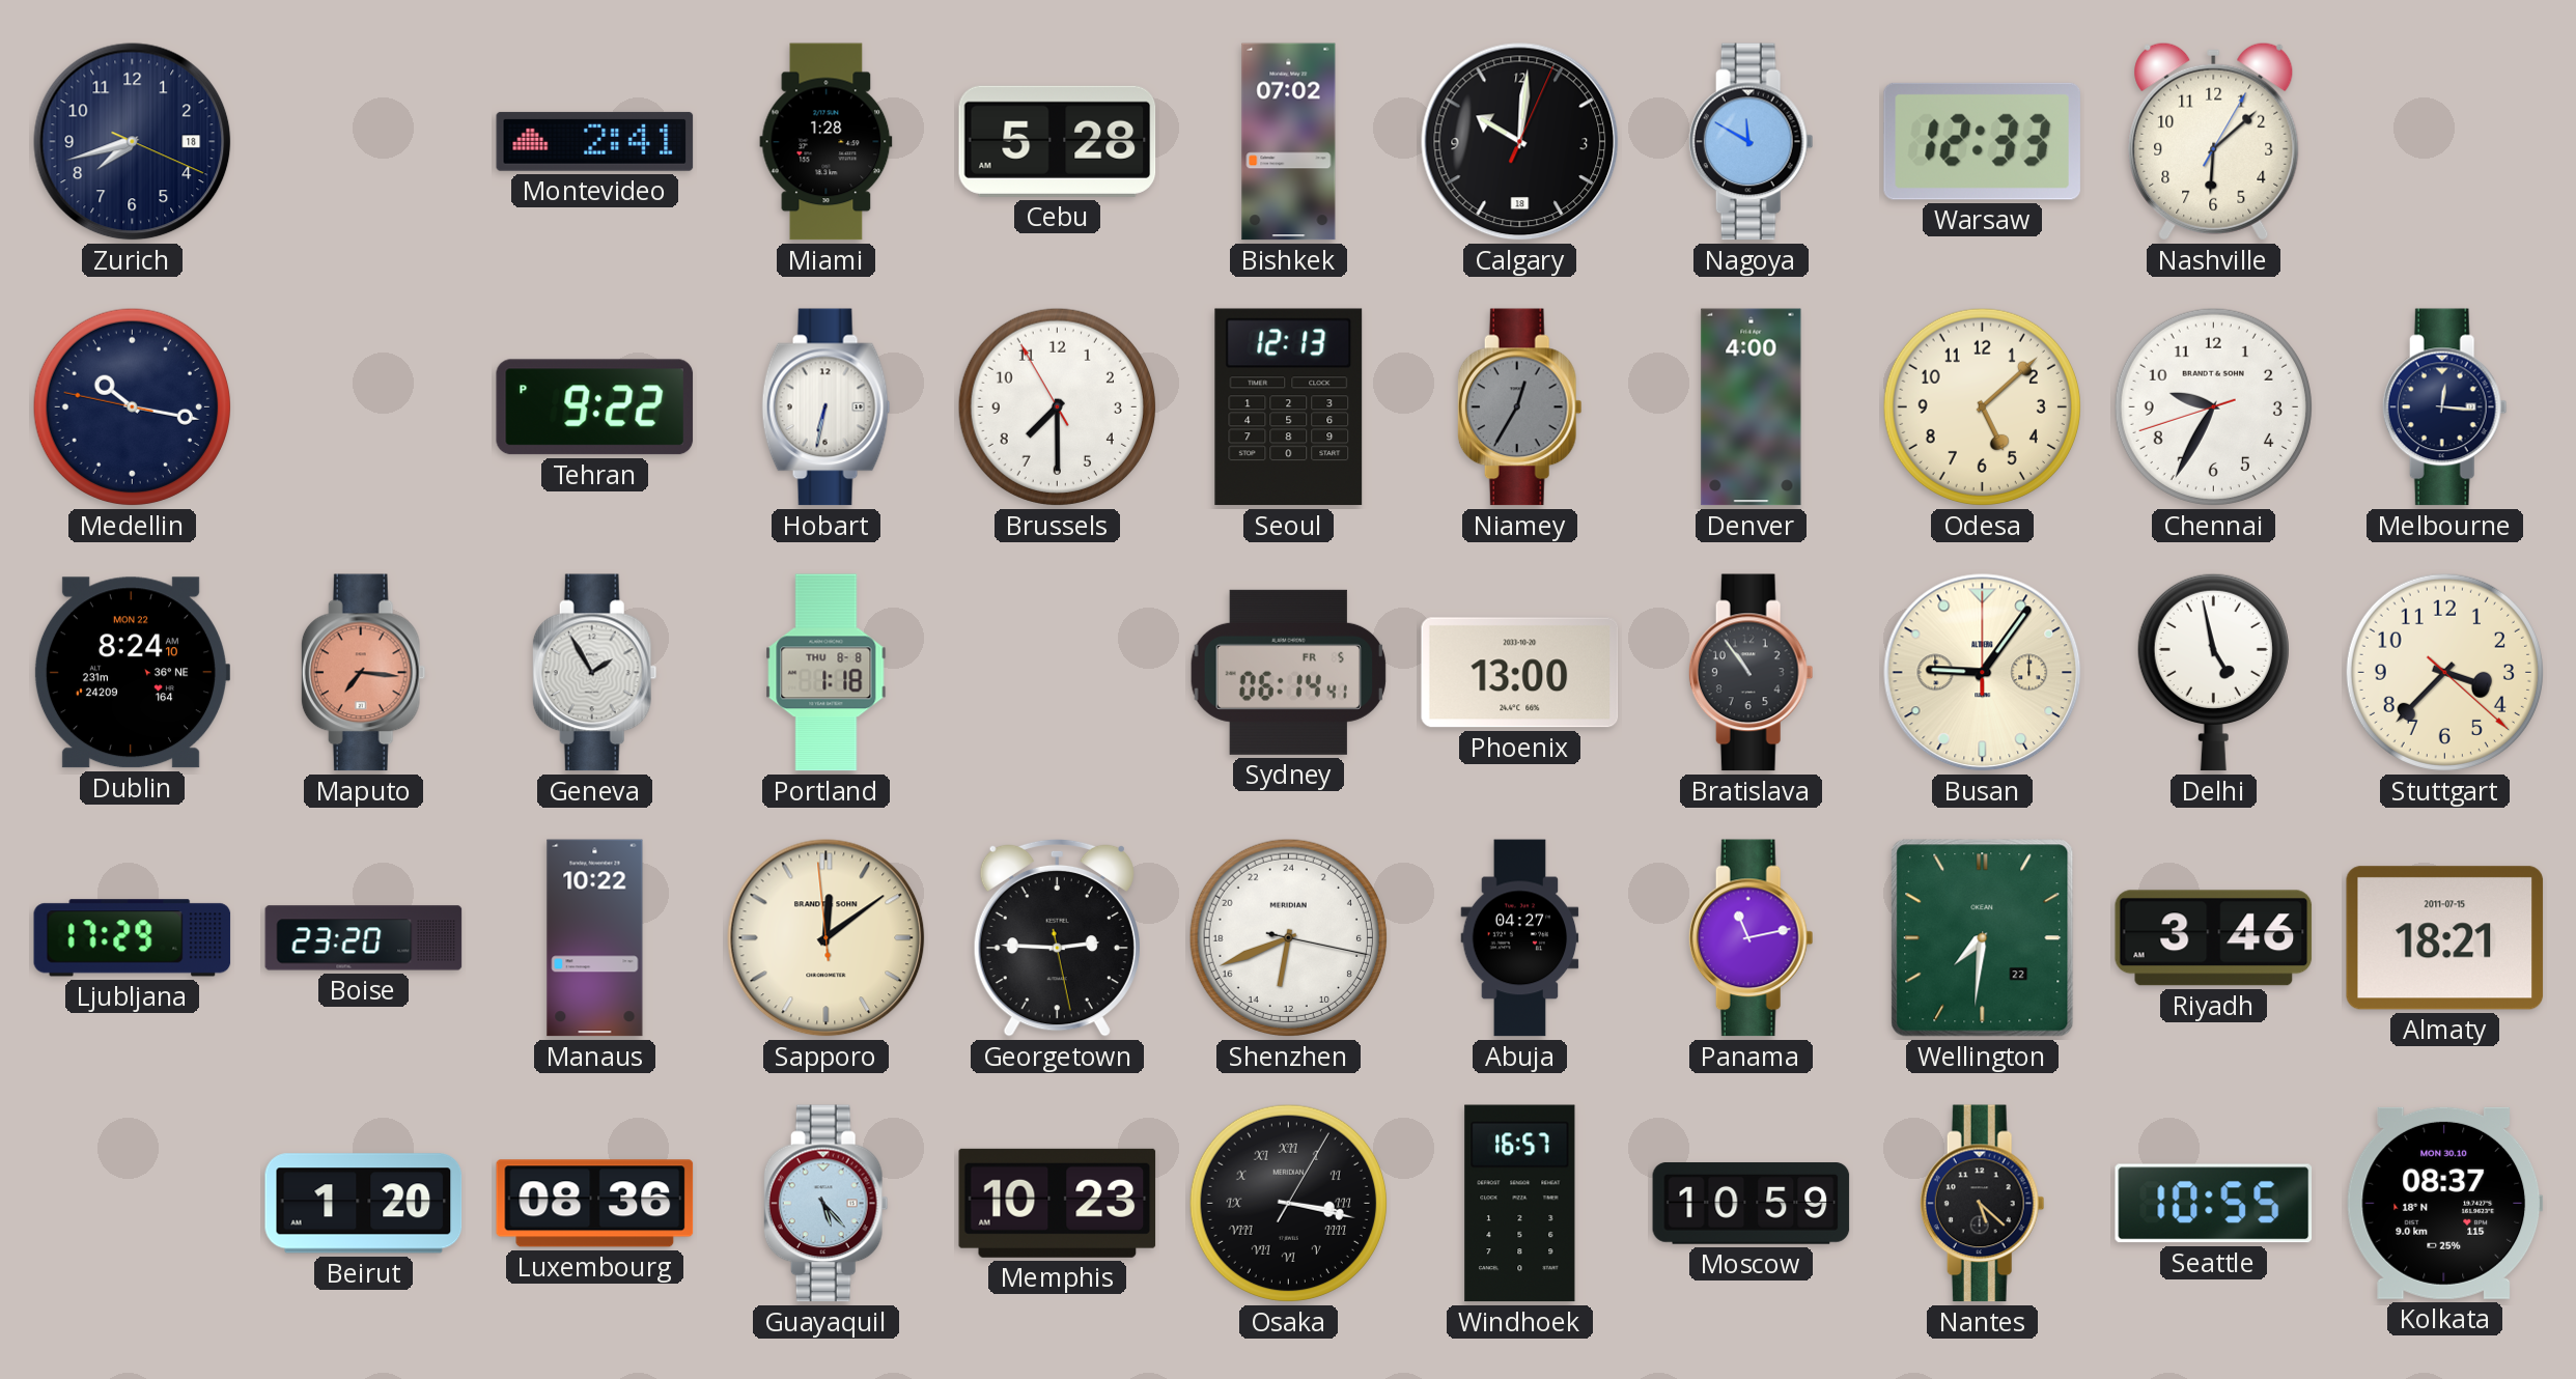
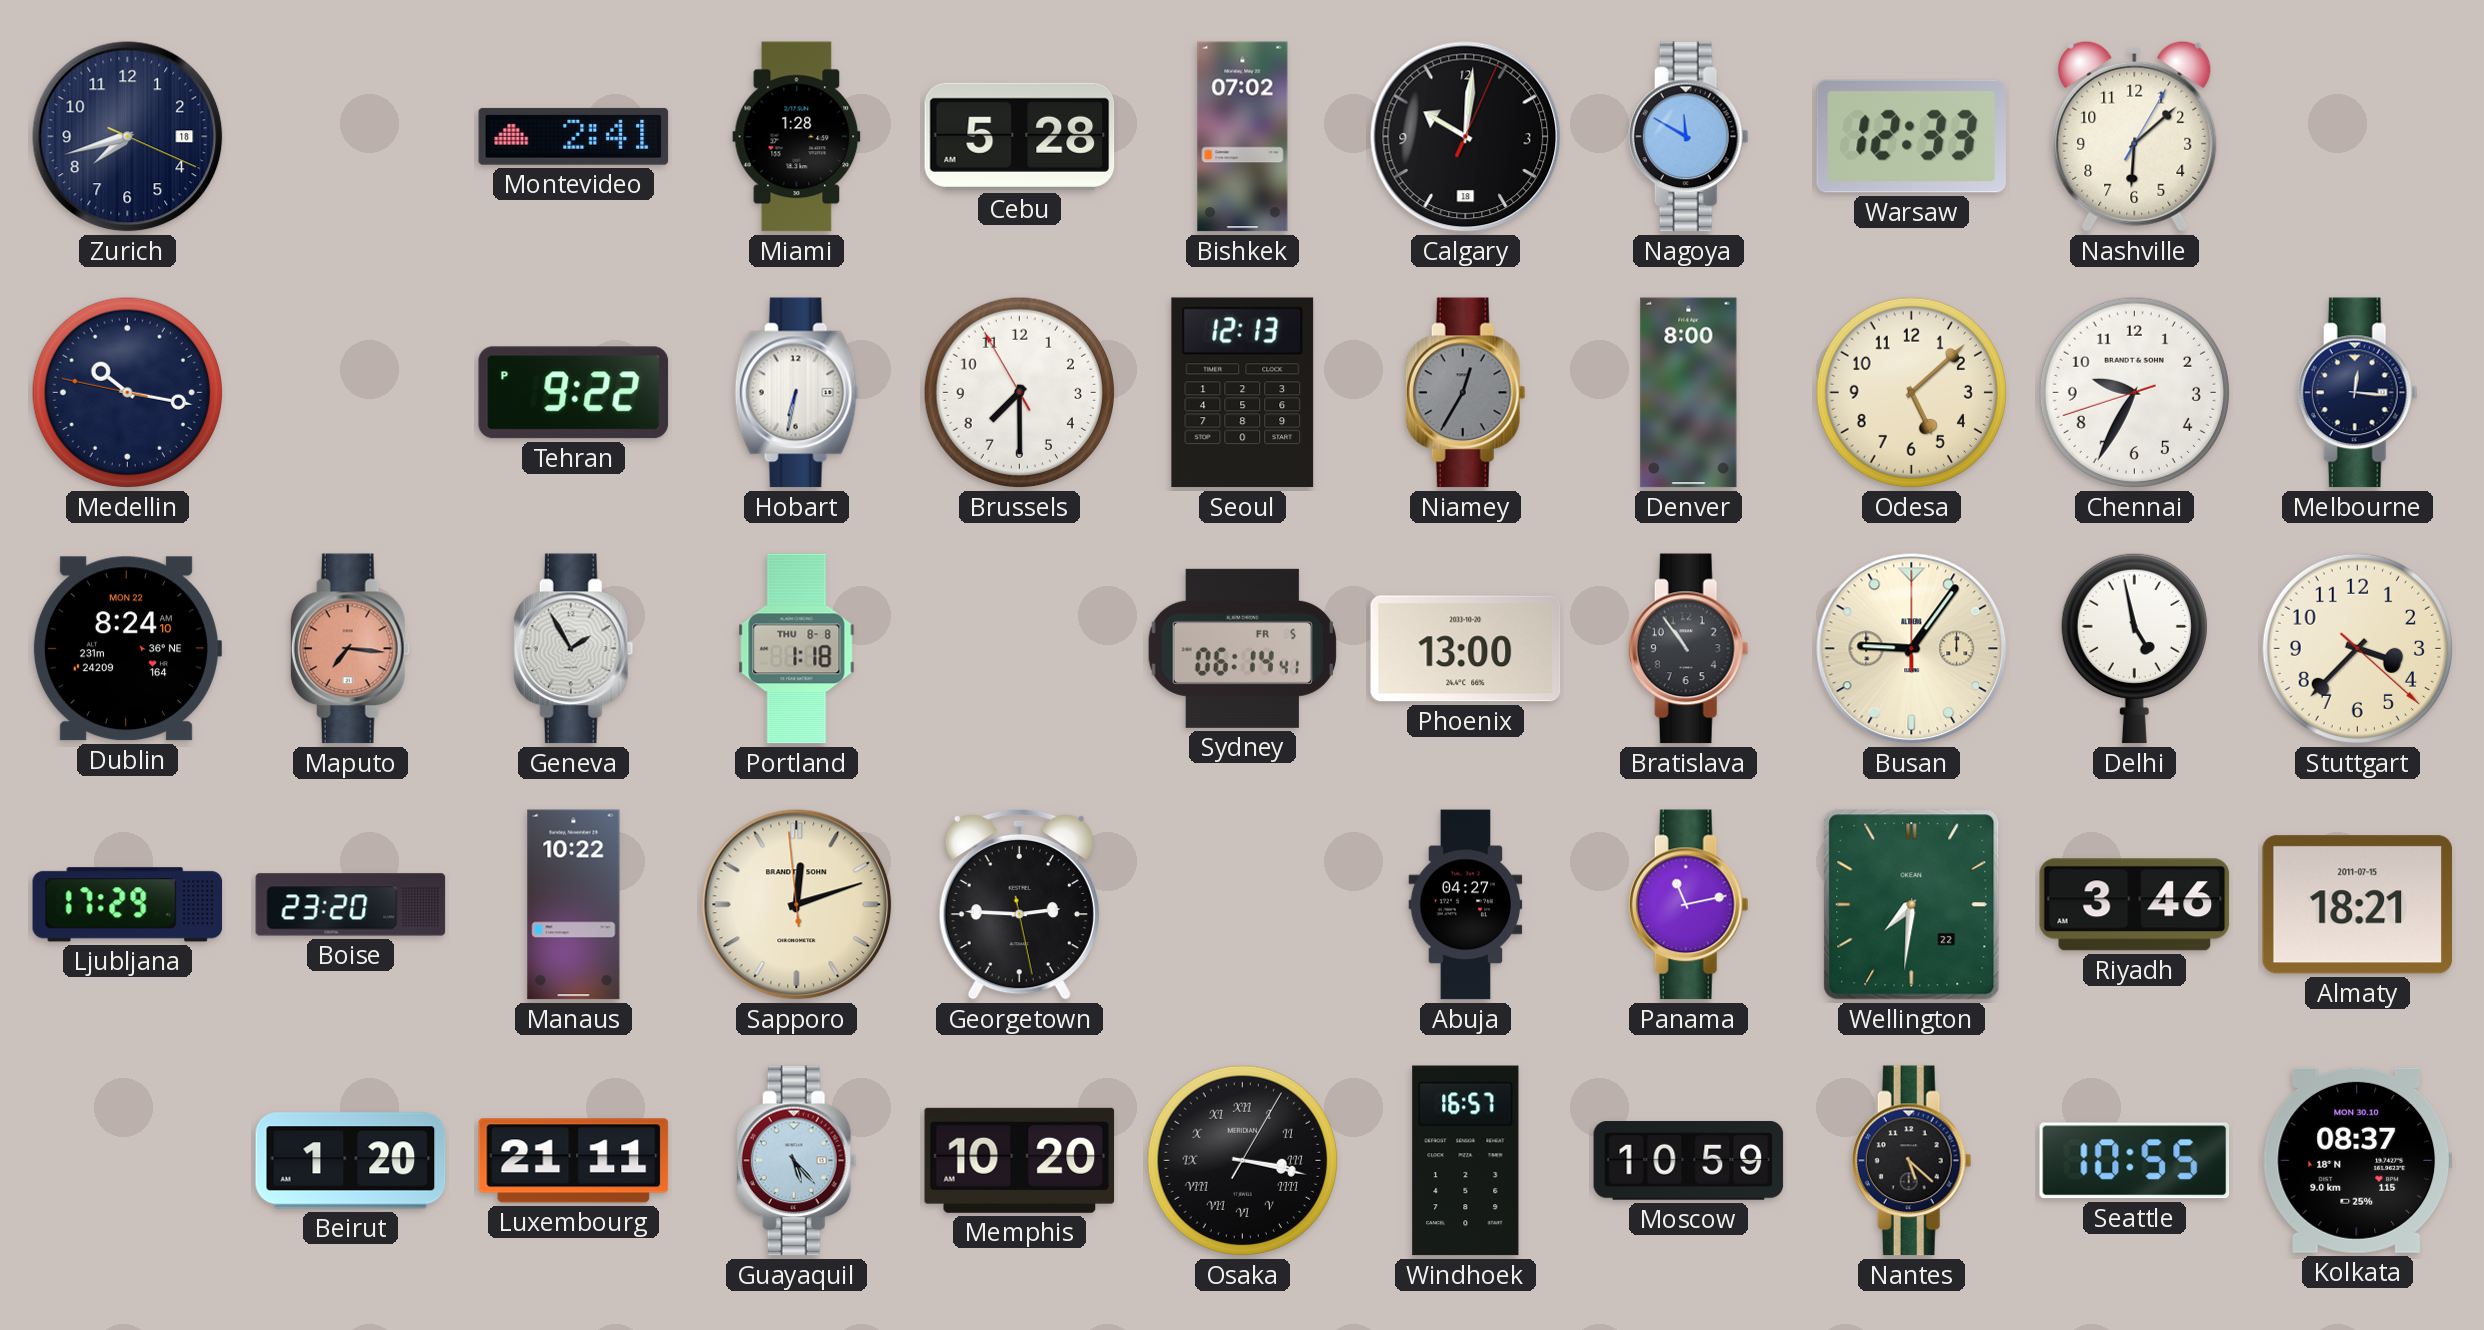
Denver: 4:00 -> 8:00
Sapporo: 12:08 -> 12:11
Shenzhen: 12:41 -> none
Luxembourg: 08:36 -> 21:11
Memphis: 10:23 -> 10:20
